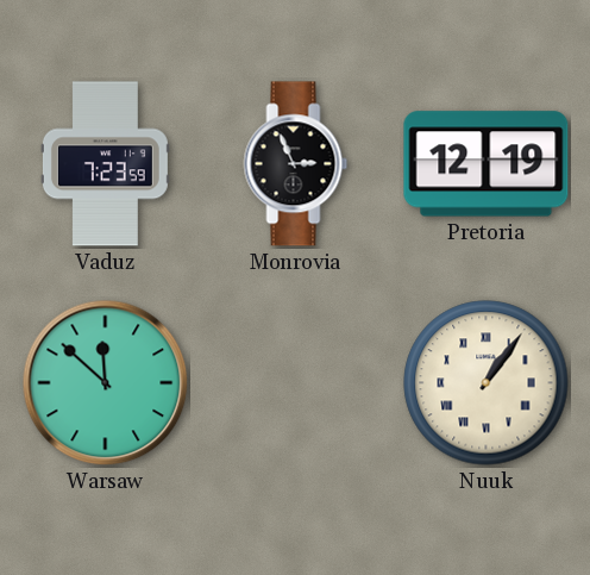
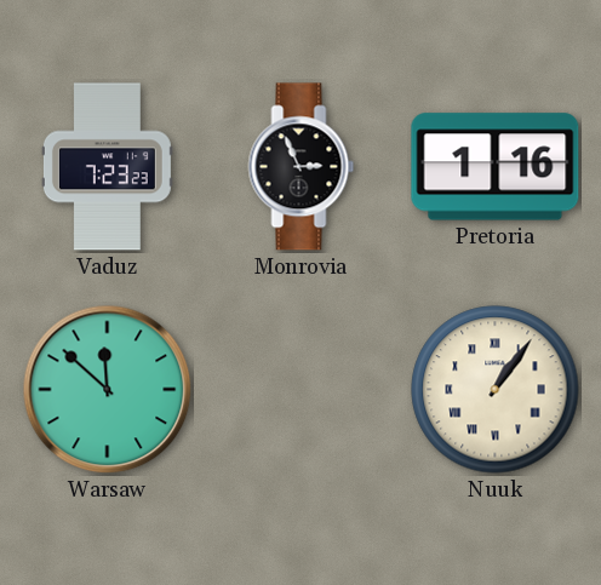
Vaduz: 7:23:59 -> 7:23:23
Pretoria: 12:19 -> 1:16
